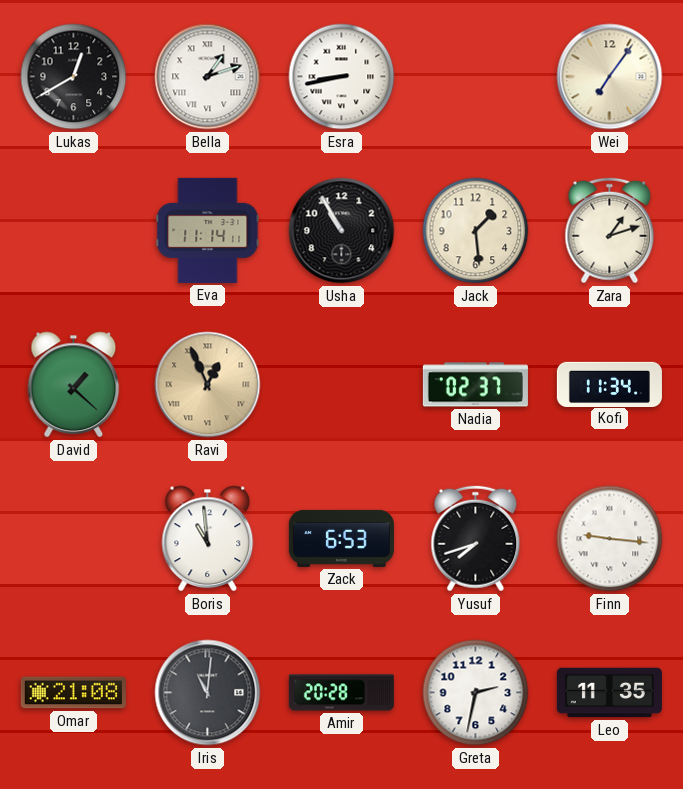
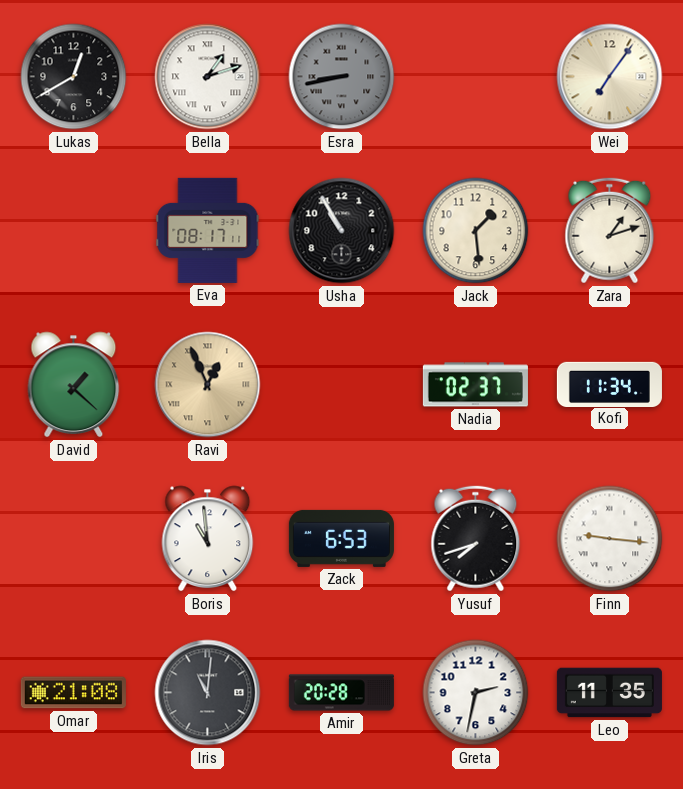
Esra dial: white -> grey
Eva: 11:14 -> 08:17
